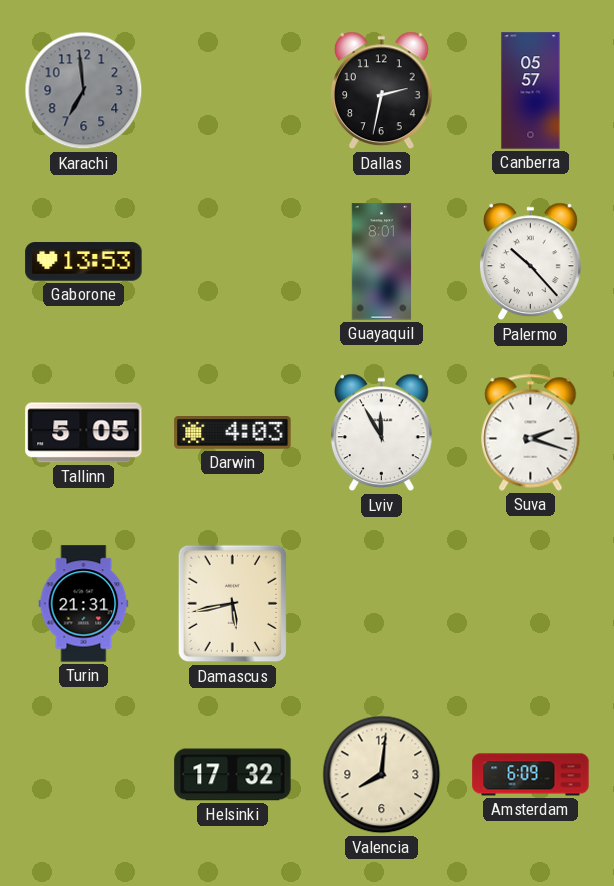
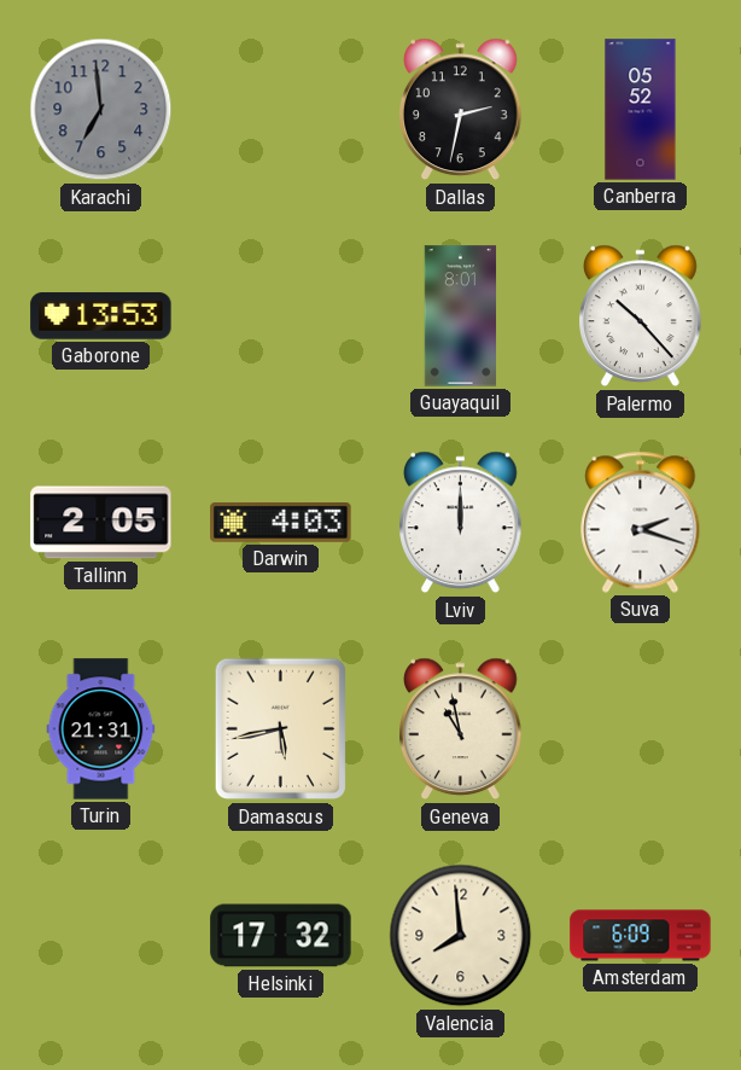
Canberra: 05:57 -> 05:52
Tallinn: 5:05 -> 2:05
Lviv: 11:55 -> 12:00
Geneva: none -> 10:58
Valencia: 8:01 -> 7:59
